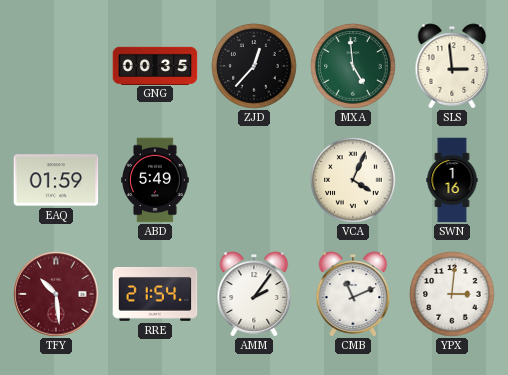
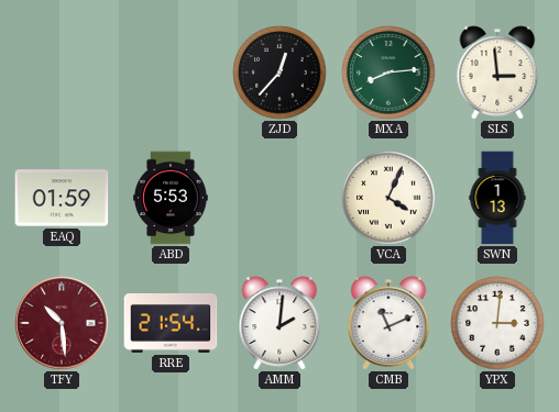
GNG: 00:35 -> none
MXA: 4:59 -> 8:14
ABD: 5:49 -> 5:53
SWN: 1:16 -> 1:13
AMM: 2:06 -> 2:01
